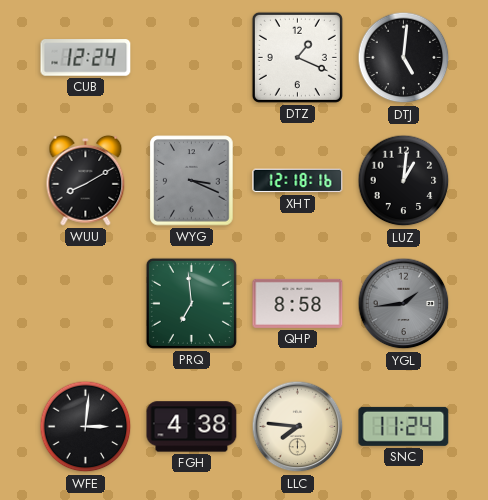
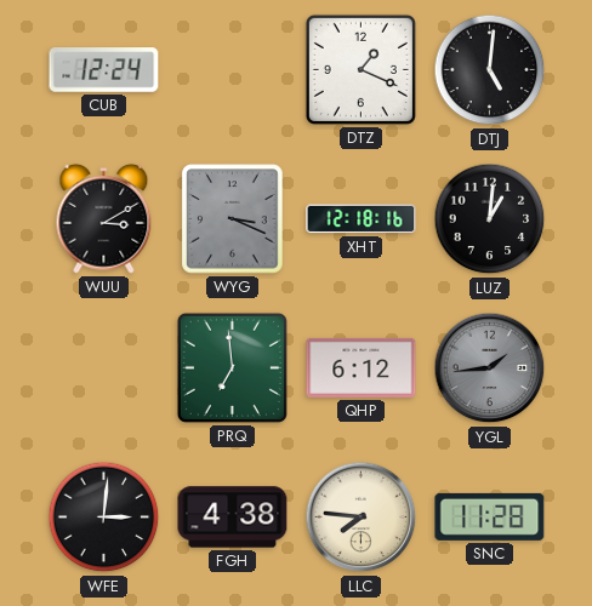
WUU: 8:10 -> 3:10
QHP: 8:58 -> 6:12
SNC: 11:24 -> 11:28
